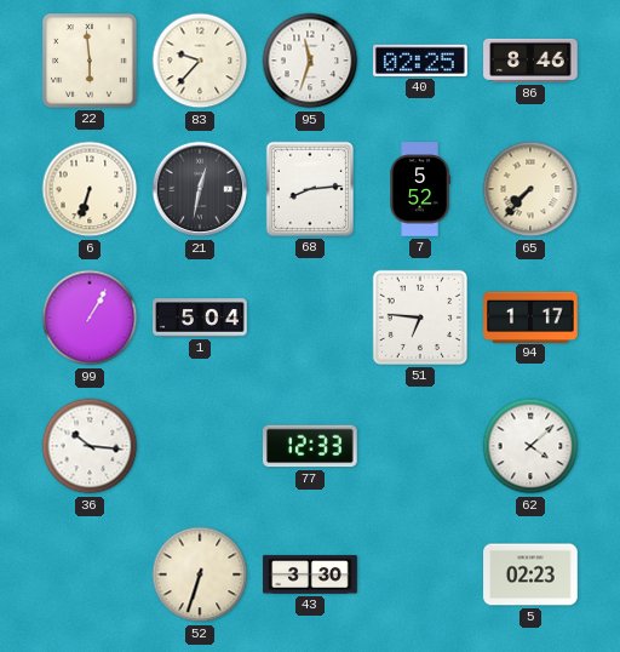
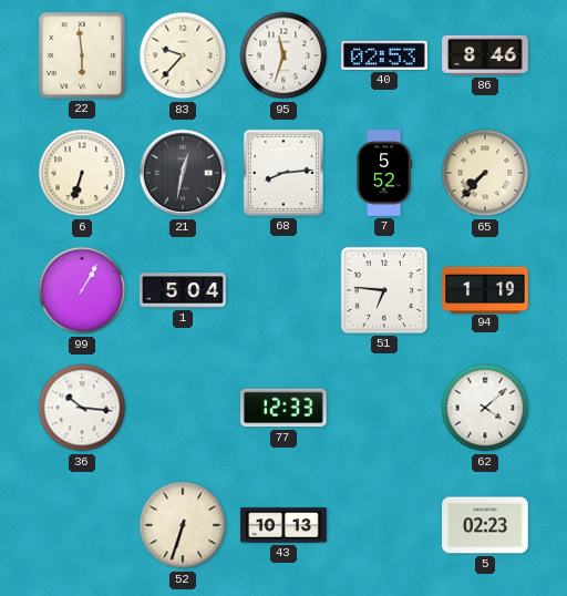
40: 02:25 -> 02:53
94: 1:17 -> 1:19
43: 3:30 -> 10:13
